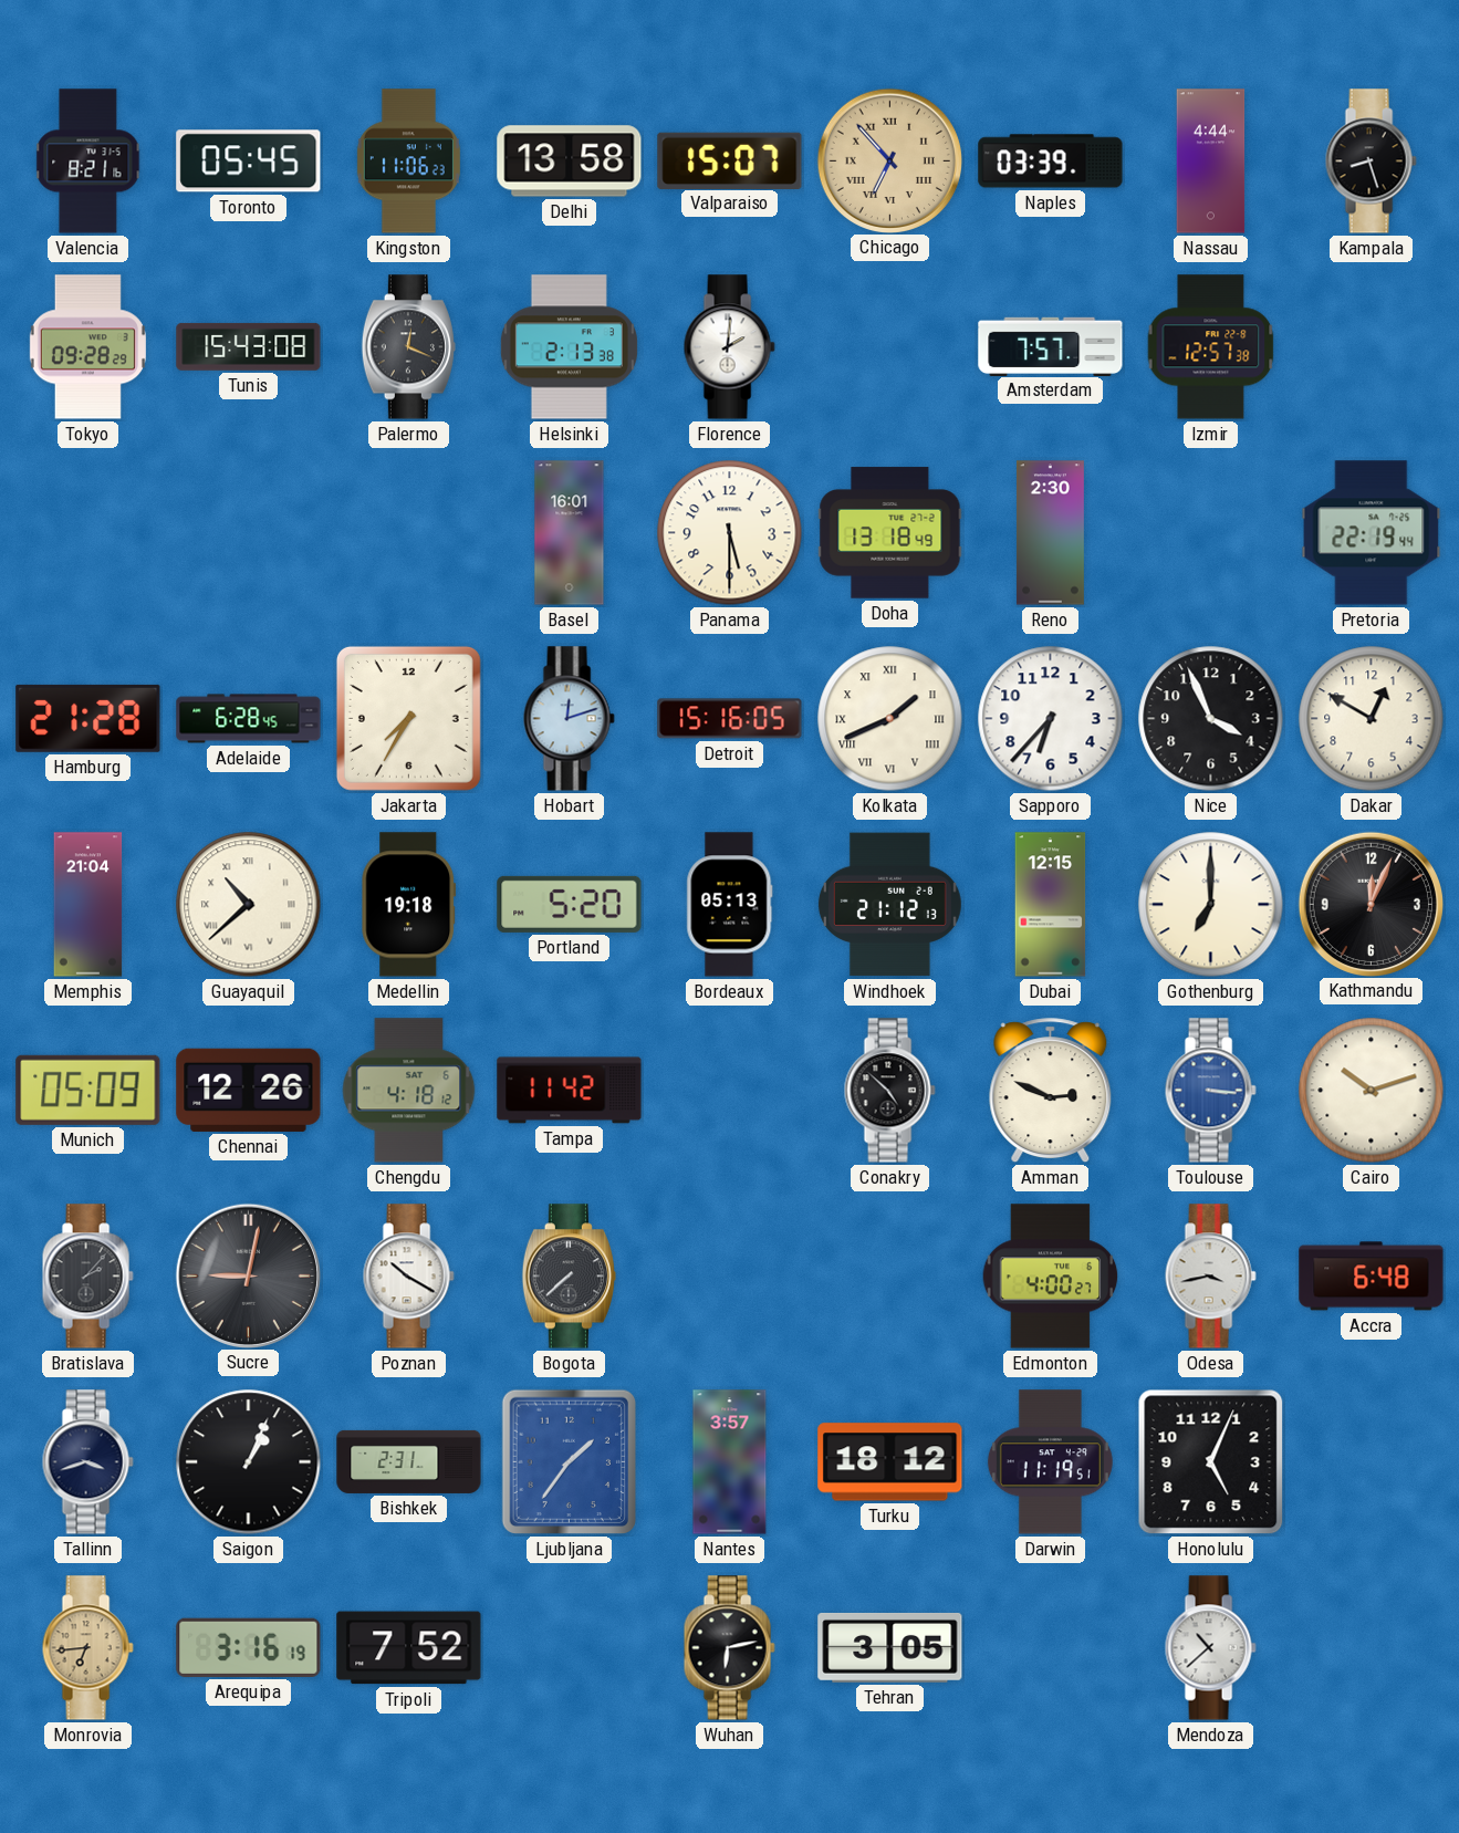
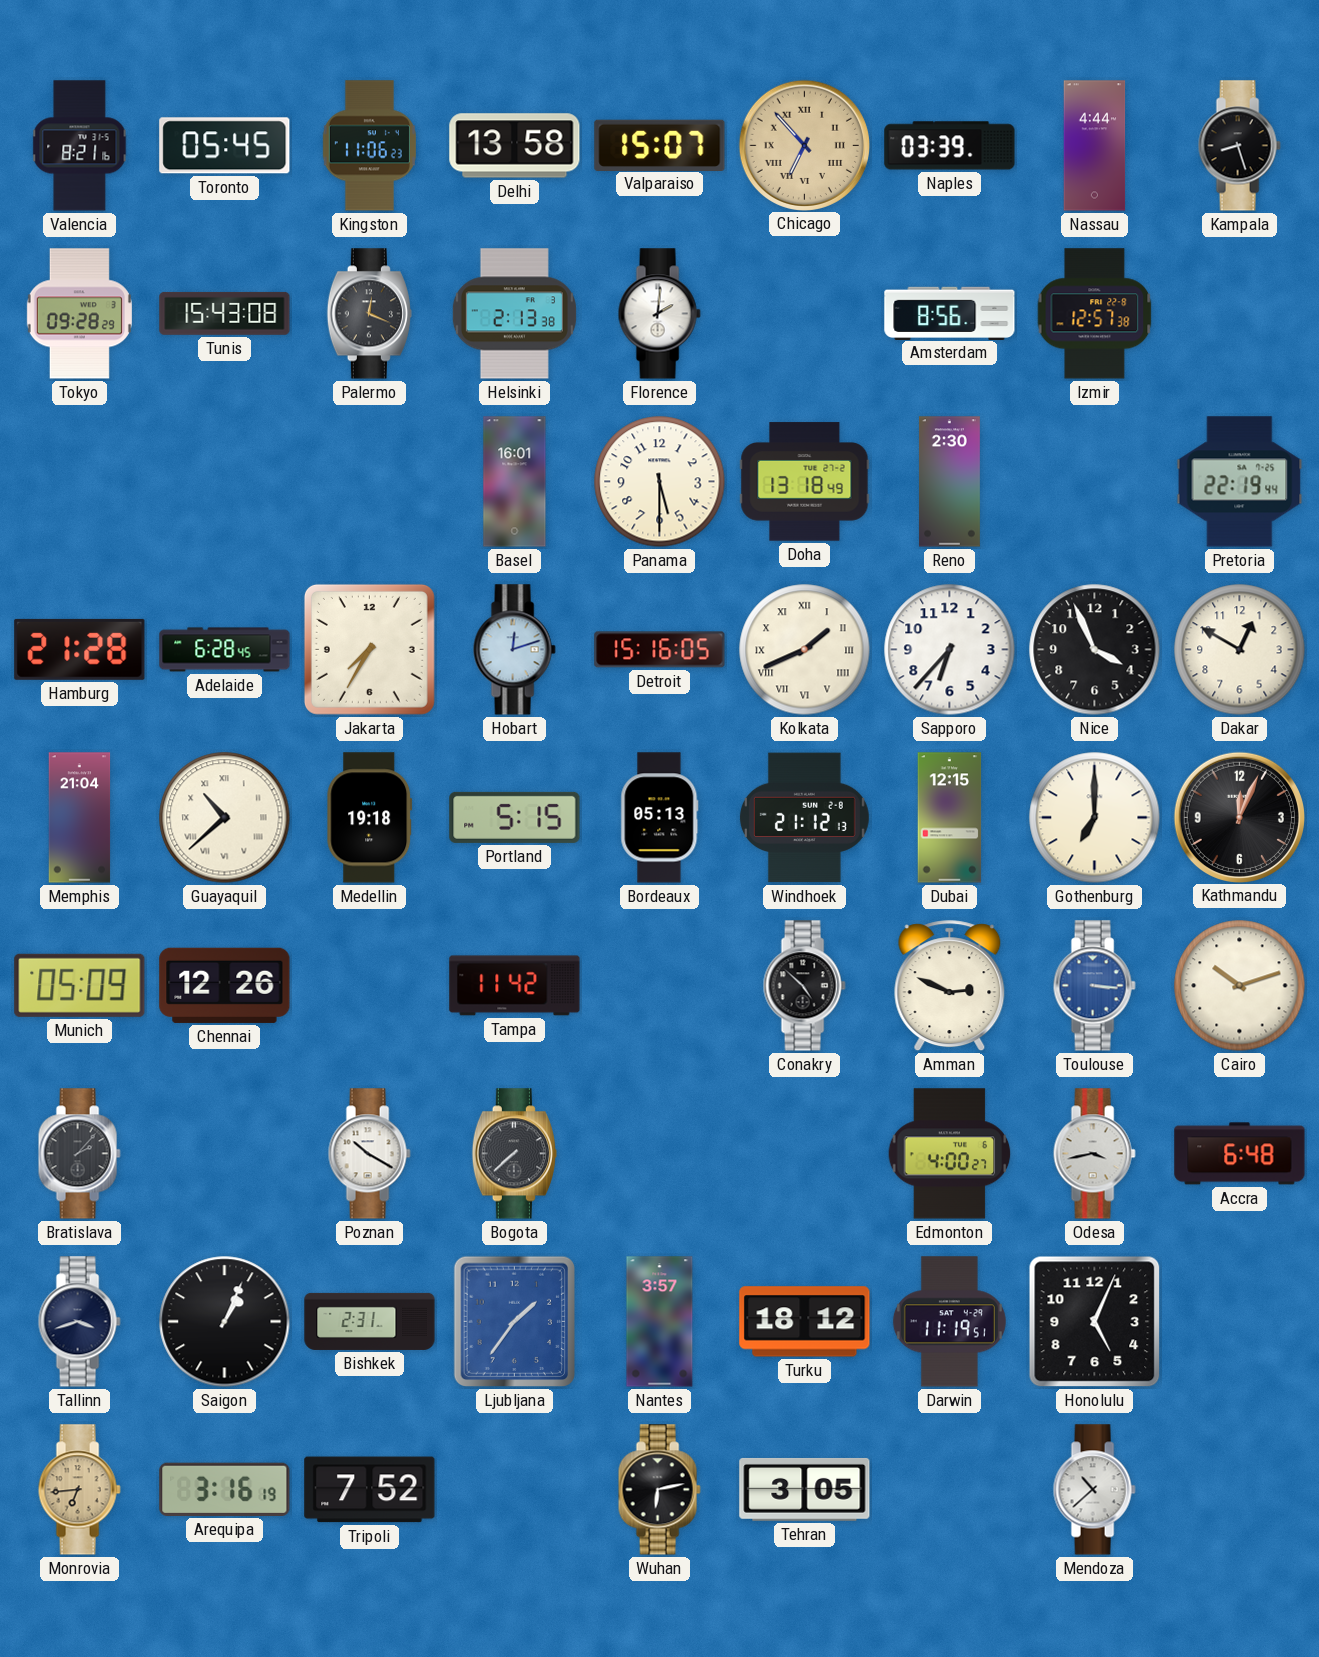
Amsterdam: 7:57 -> 8:56
Portland: 5:20 -> 5:15
Chengdu: 4:18 -> none
Sucre: 9:02 -> none
